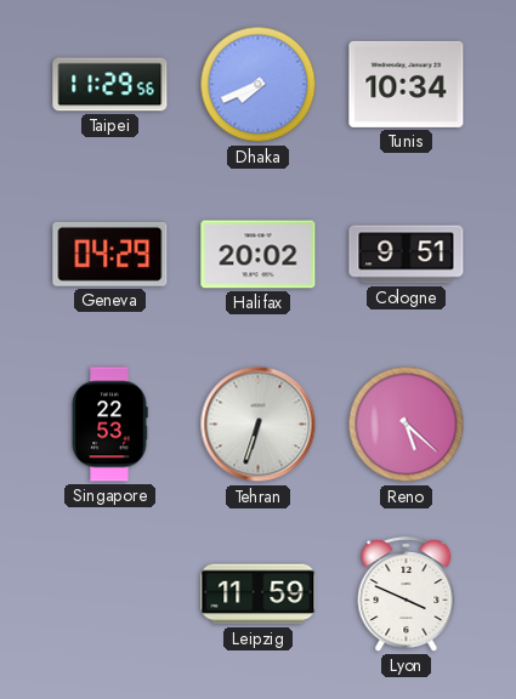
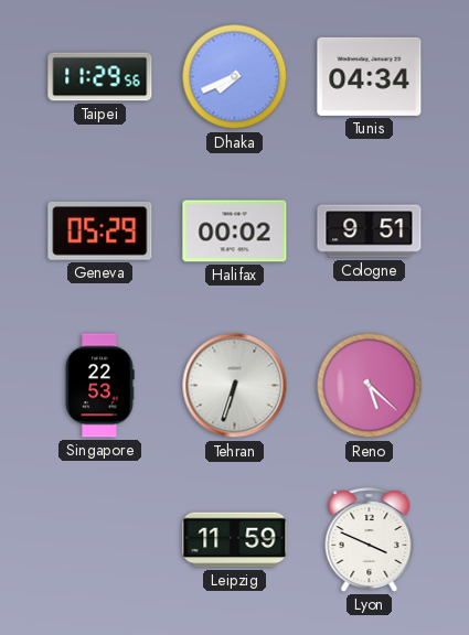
Tunis: 10:34 -> 04:34
Geneva: 04:29 -> 05:29
Halifax: 20:02 -> 00:02
